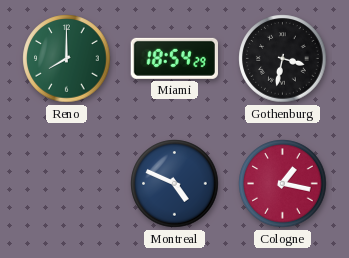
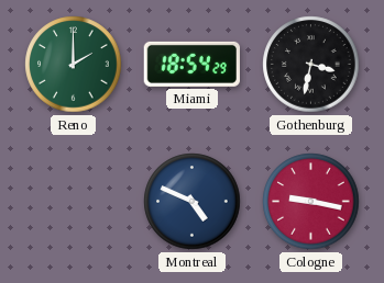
Reno: 8:00 -> 2:00
Cologne: 1:17 -> 9:17
